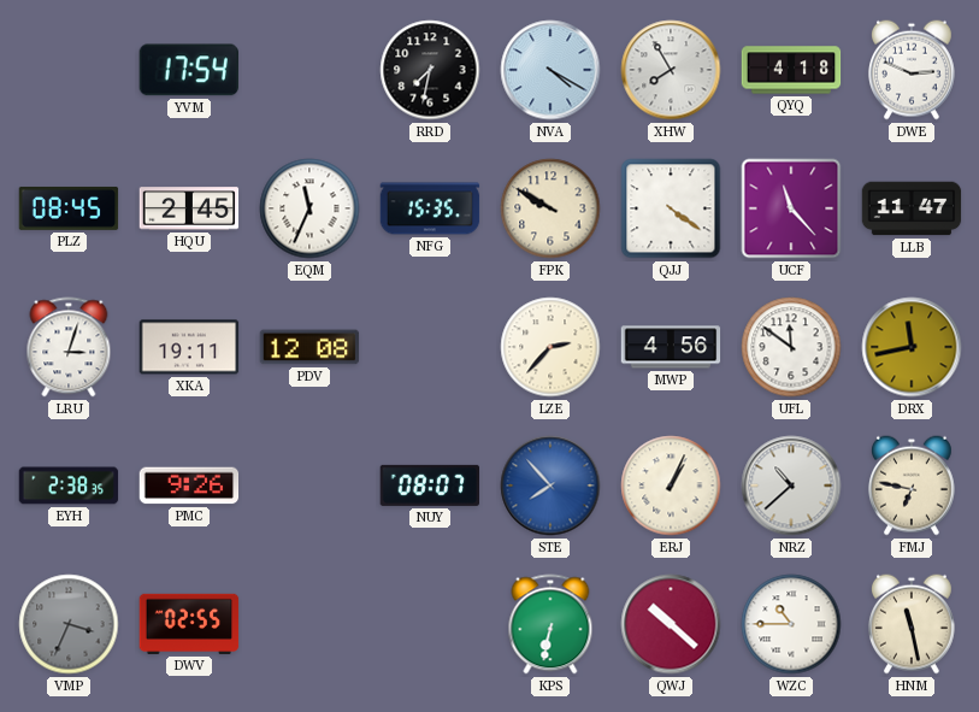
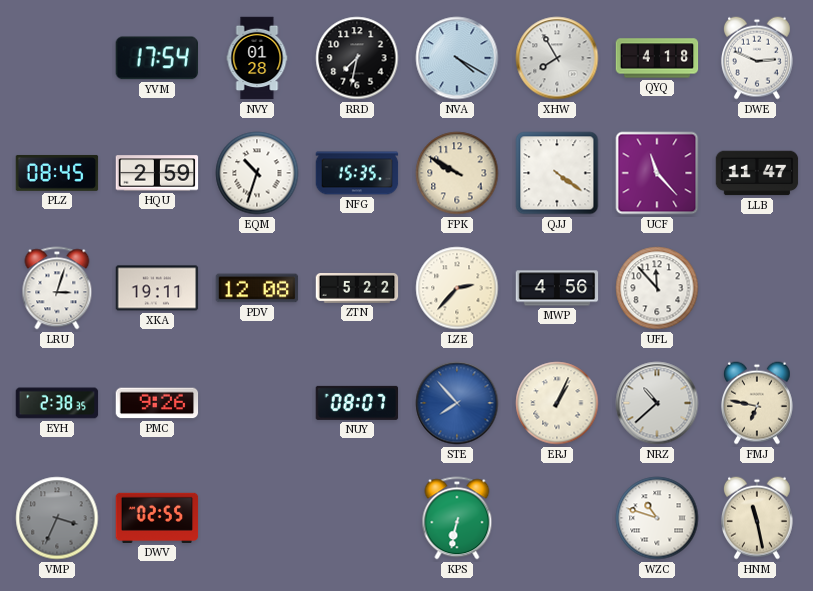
NVY: none -> 01:28
HQU: 2:45 -> 2:59
EQM: 11:34 -> 10:33
ZTN: none -> 5:22
UFL: 11:51 -> 11:53
DRX: 11:43 -> none
QWJ: 10:22 -> none
WZC: 10:45 -> 10:48
